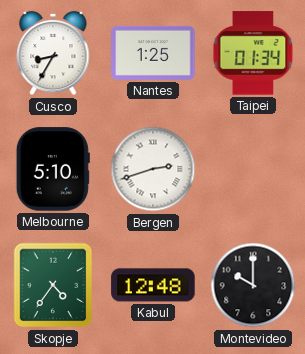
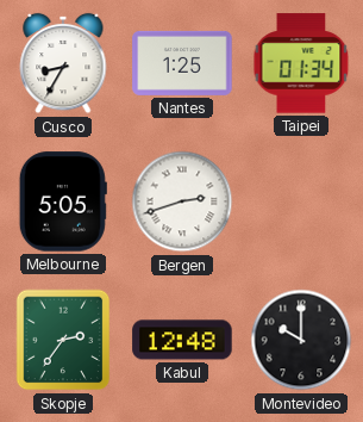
Melbourne: 5:10 -> 5:05
Skopje: 4:36 -> 2:36
